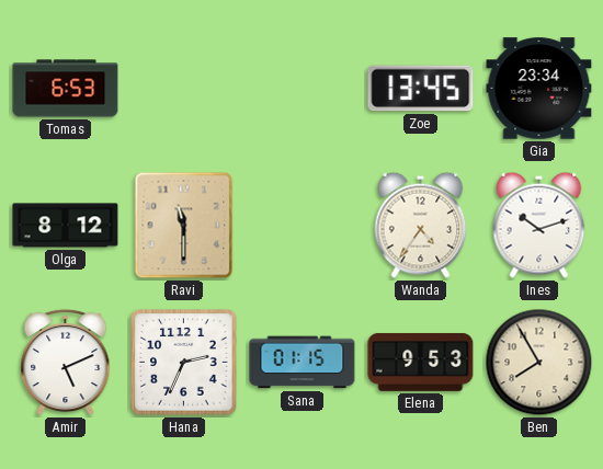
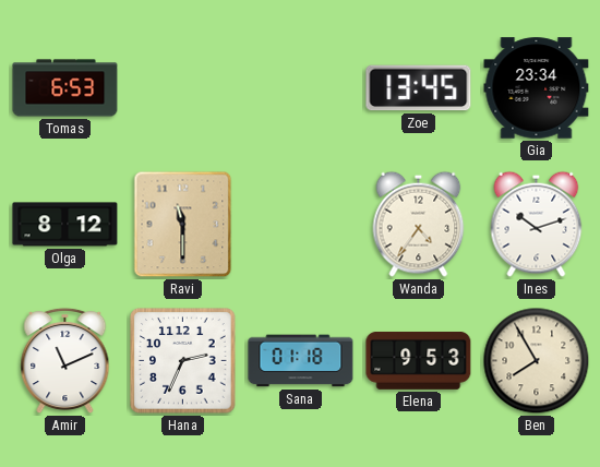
Amir: 5:11 -> 11:11
Sana: 01:15 -> 01:18
